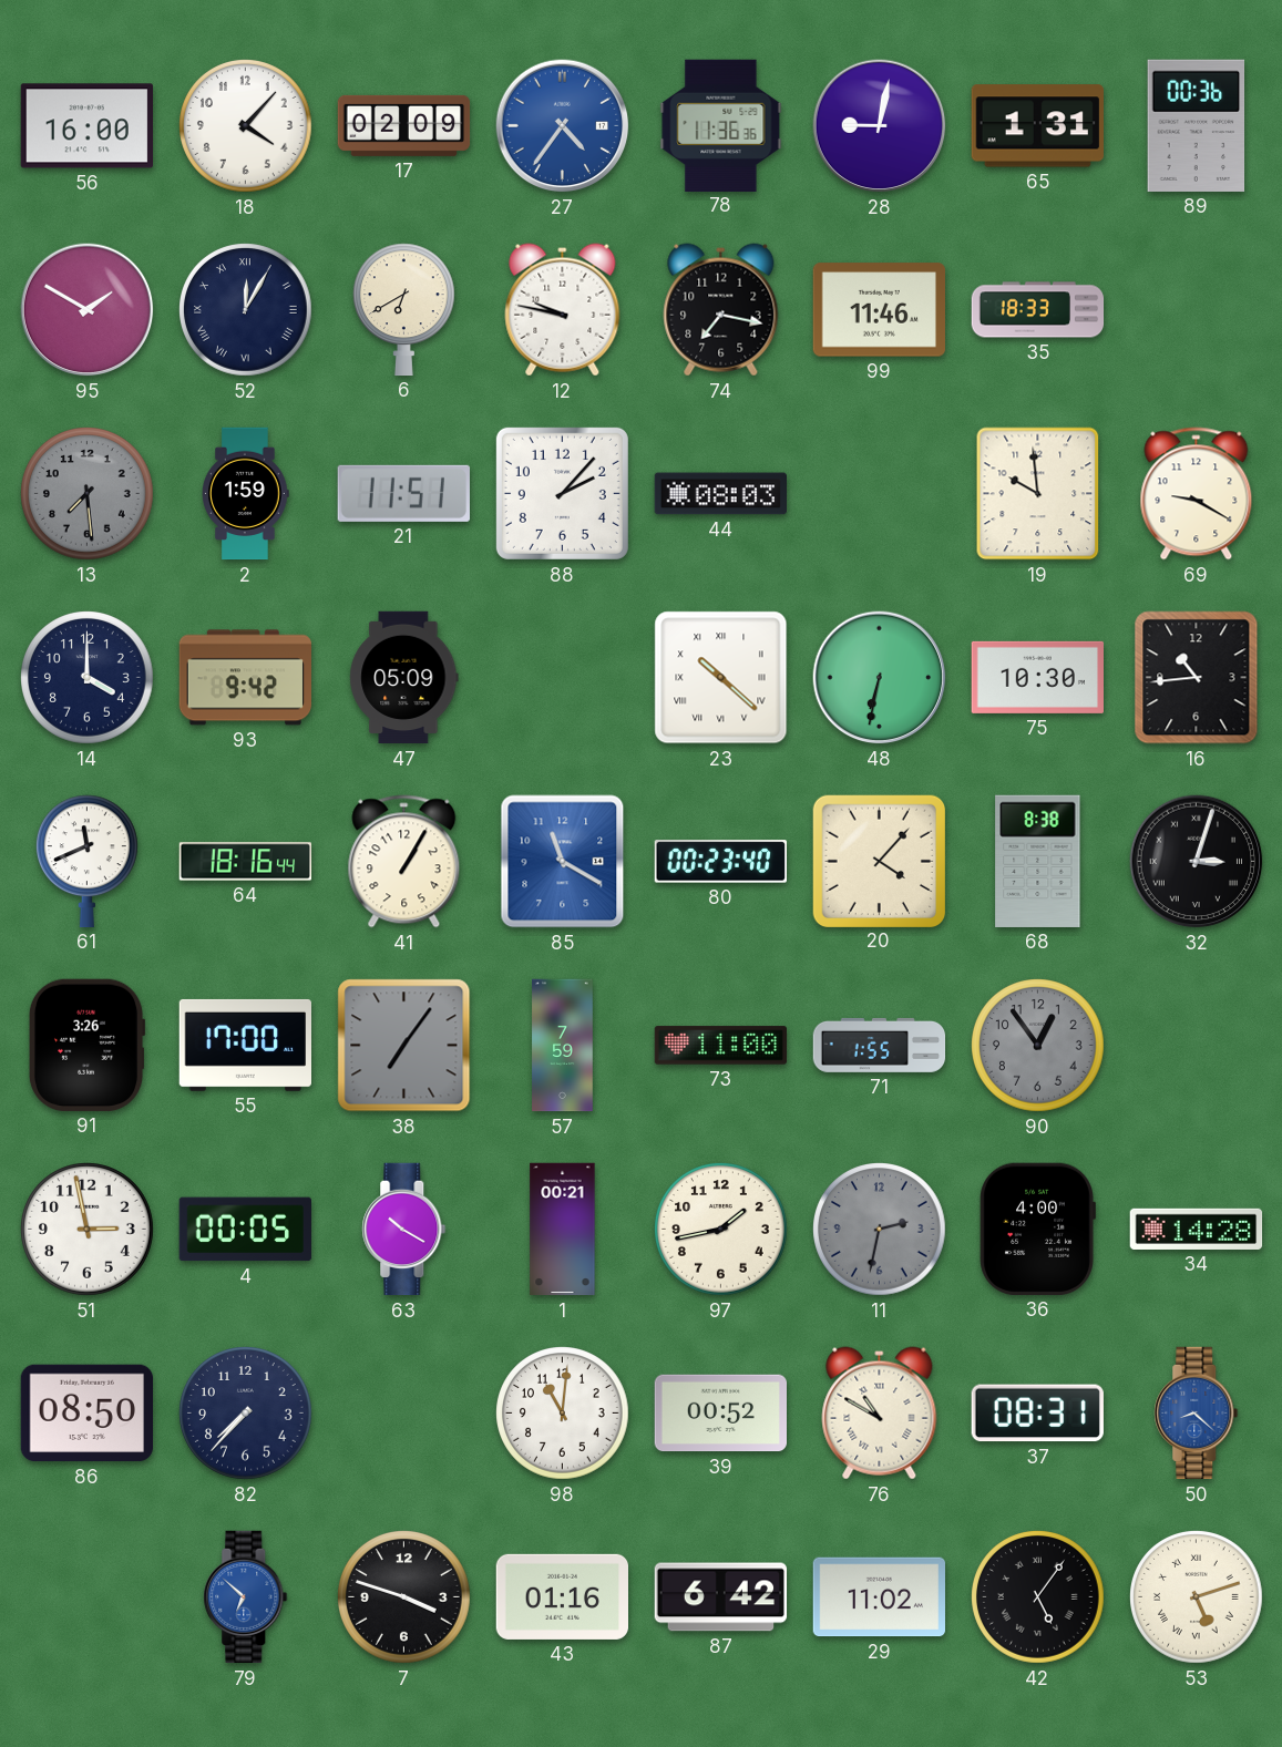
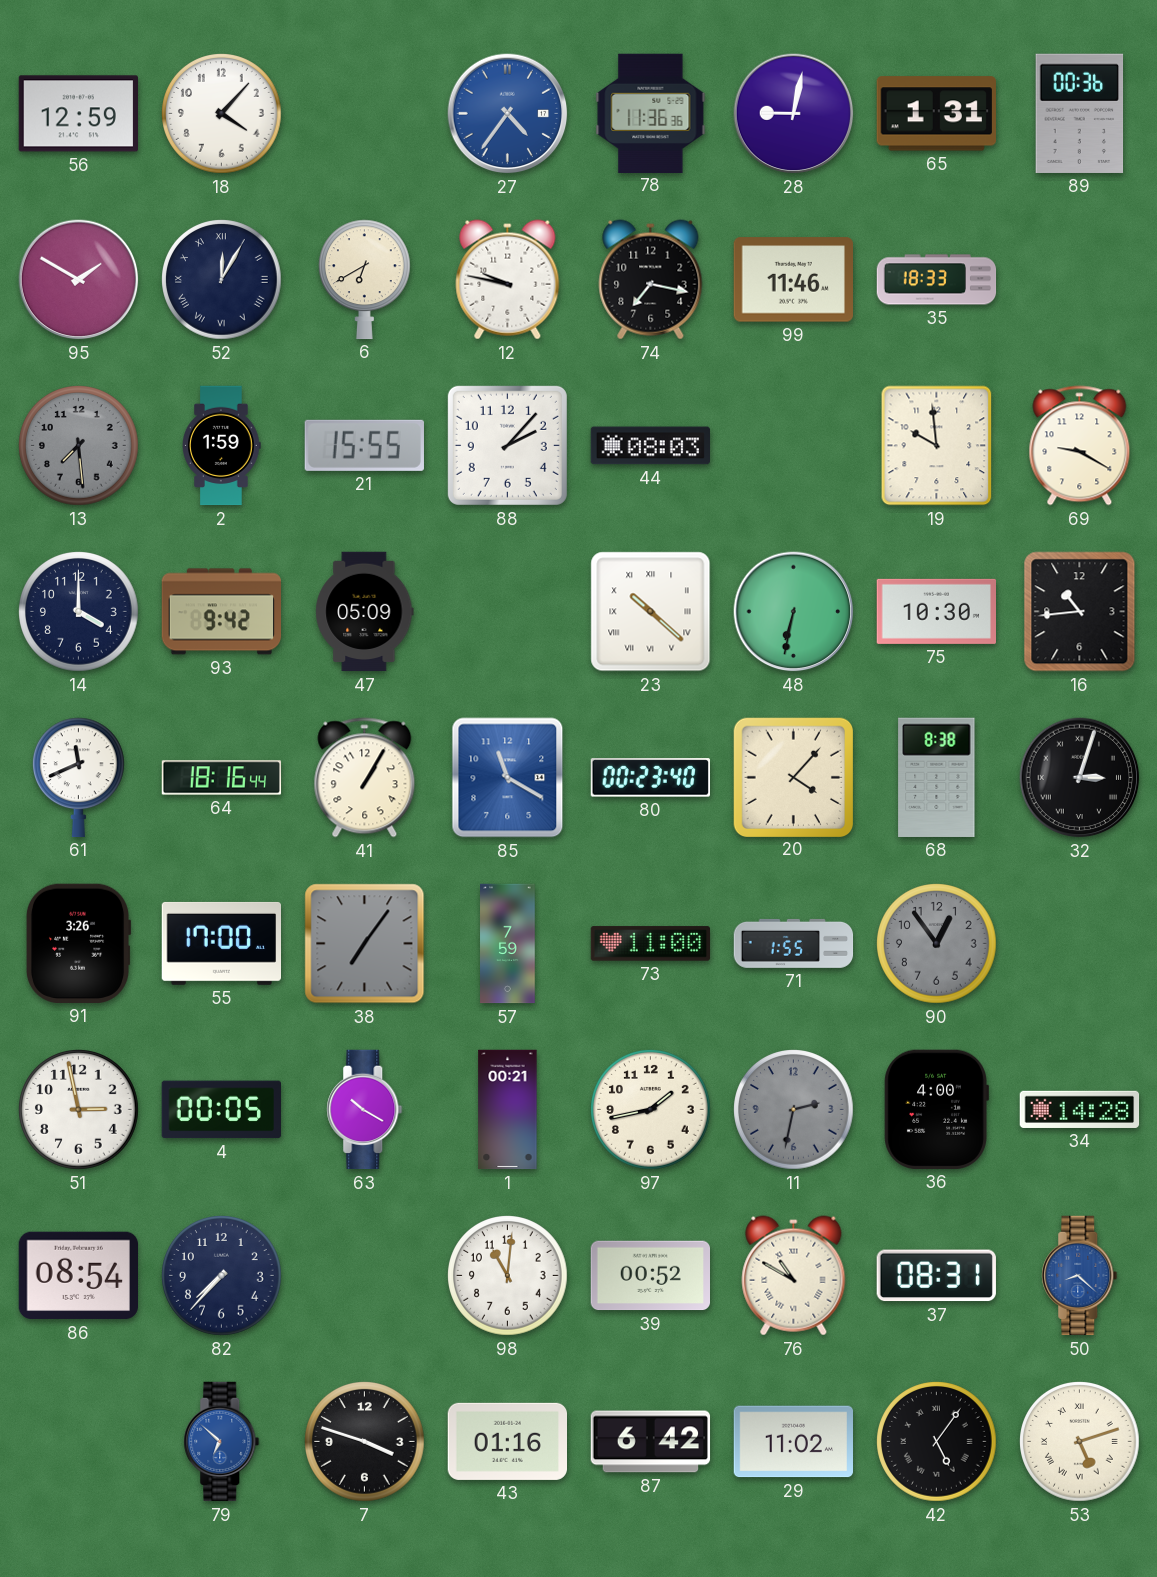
56: 16:00 -> 12:59
17: 02:09 -> none
21: 11:51 -> 15:55
86: 08:50 -> 08:54
